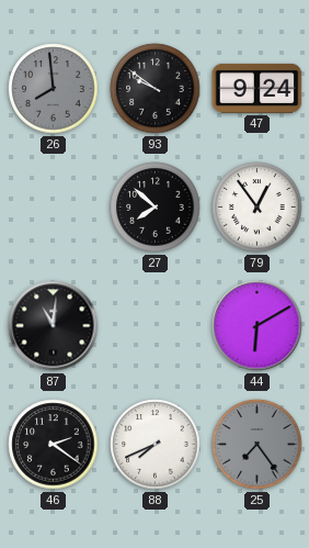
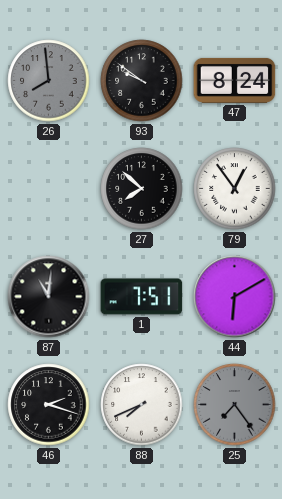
47: 9:24 -> 8:24
1: none -> 7:51
46: 2:21 -> 2:18
